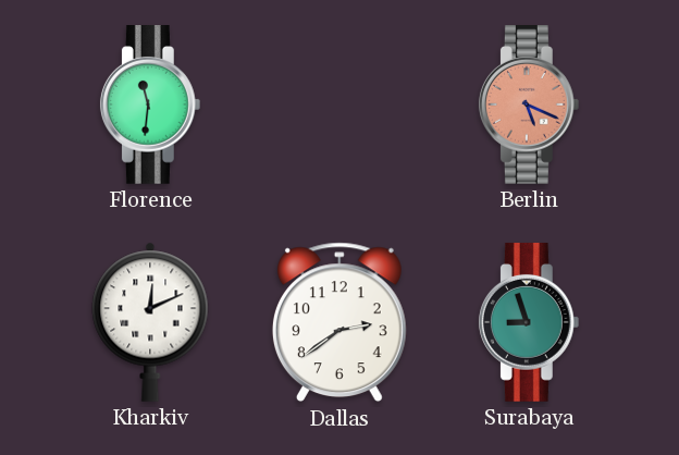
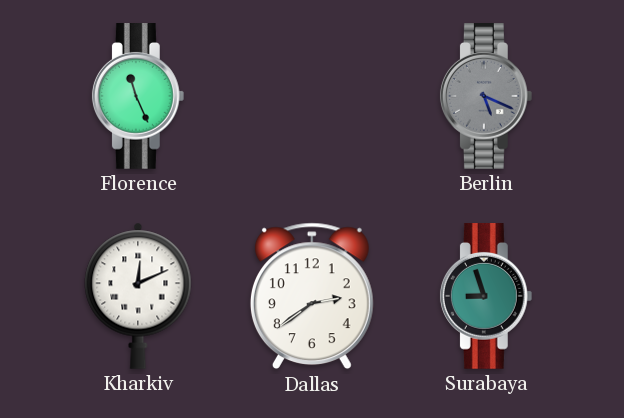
Florence: 11:31 -> 11:26
Berlin dial: salmon -> grey
